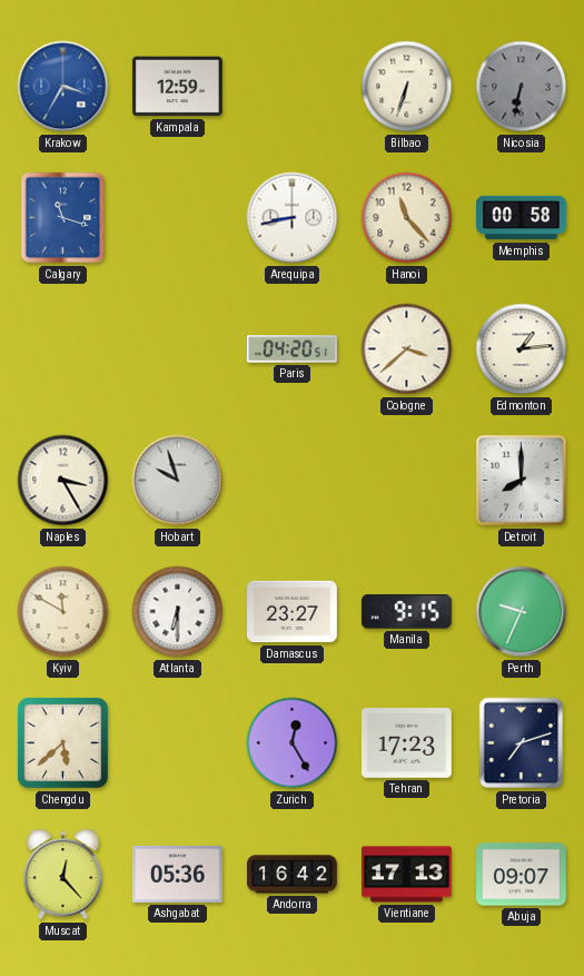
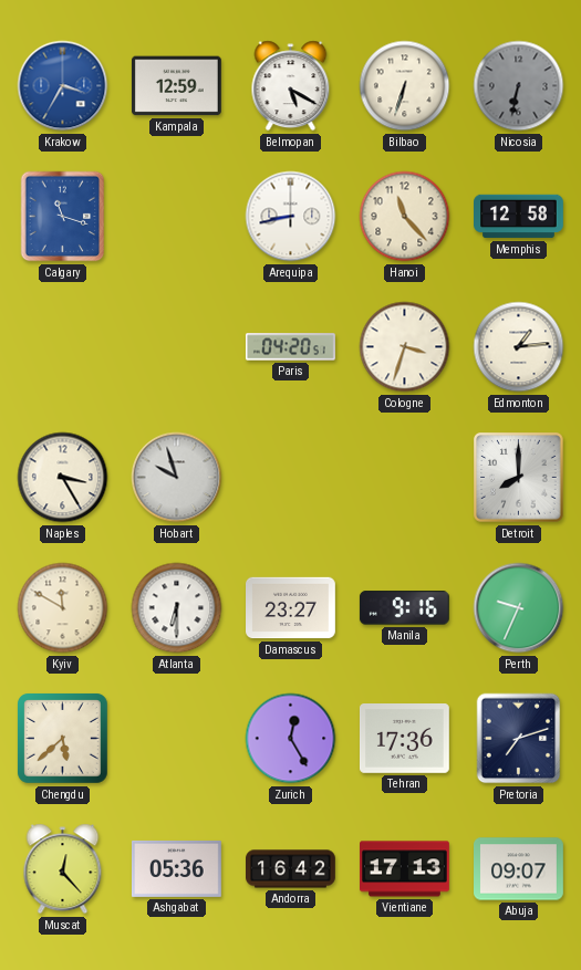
Belmopan: none -> 5:20
Memphis: 00:58 -> 12:58
Cologne: 3:38 -> 3:33
Manila: 9:15 -> 9:16
Tehran: 17:23 -> 17:36
